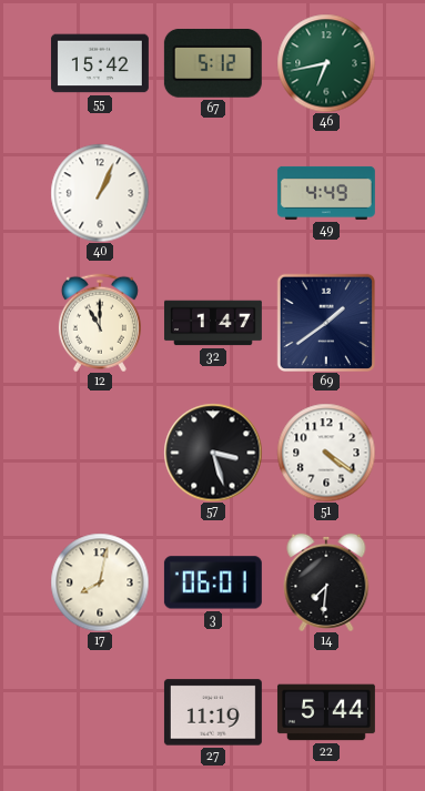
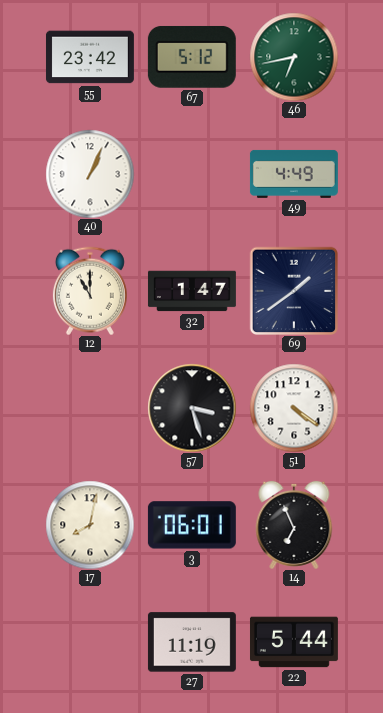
55: 15:42 -> 23:42
14: 7:31 -> 6:56
